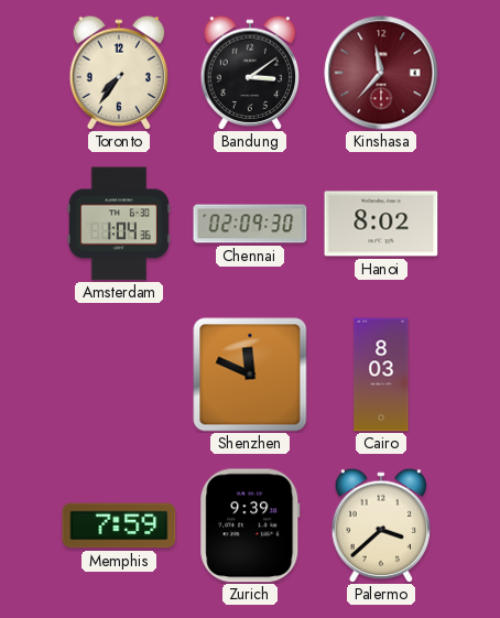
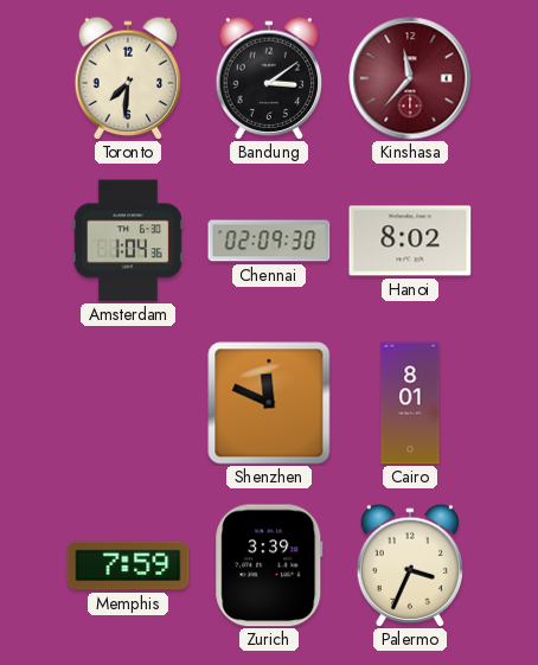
Toronto: 7:36 -> 7:31
Cairo: 8:03 -> 8:01
Zurich: 9:39 -> 3:39
Palermo: 3:38 -> 3:34
